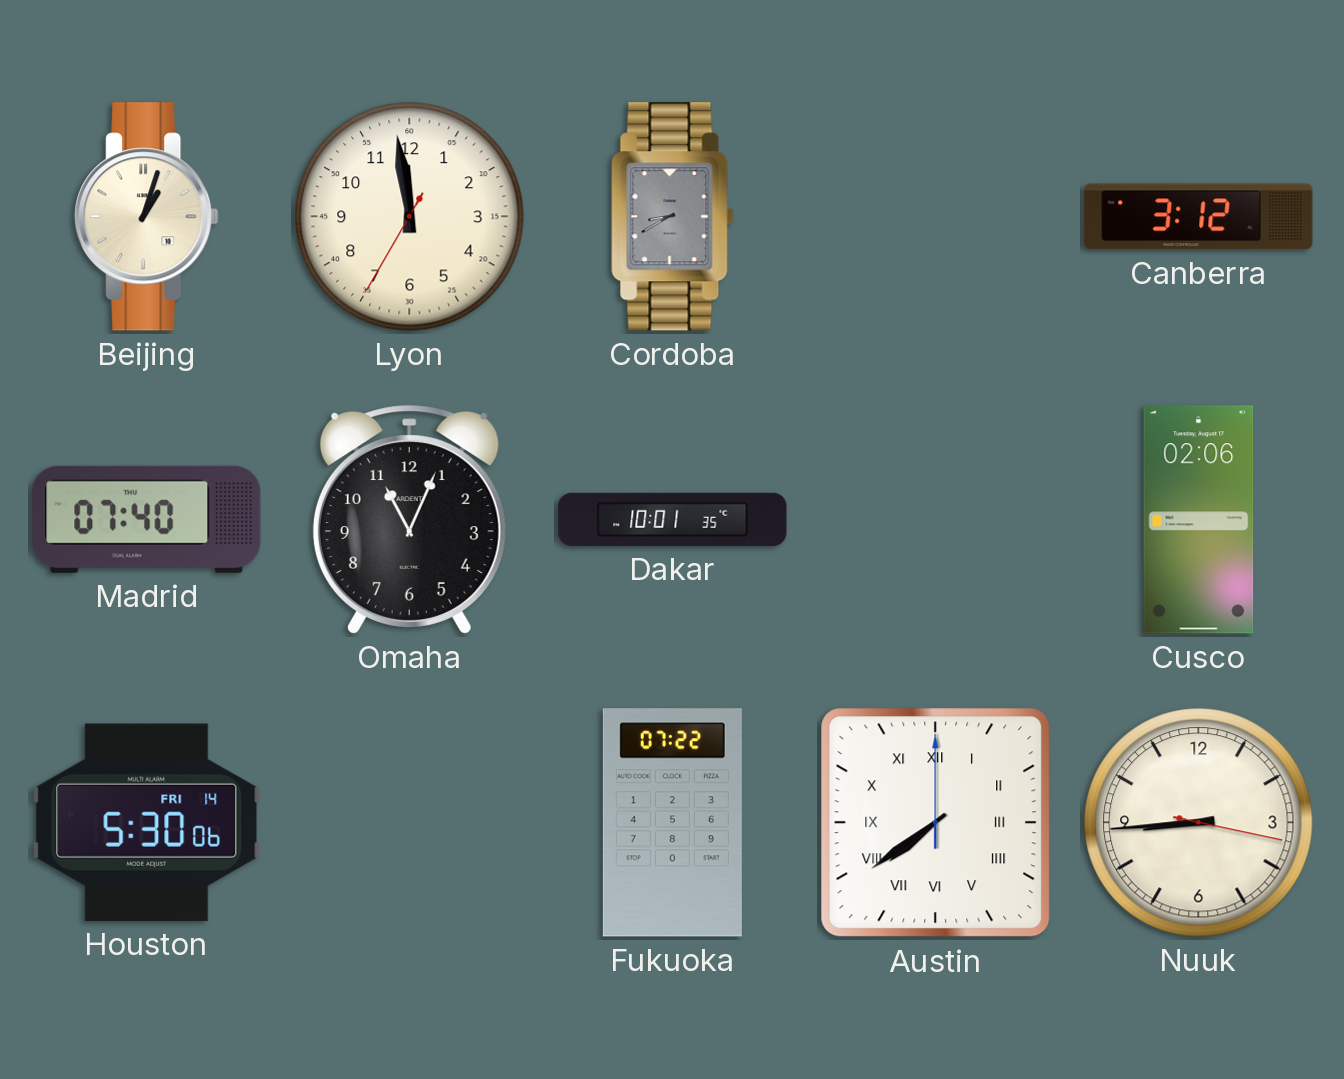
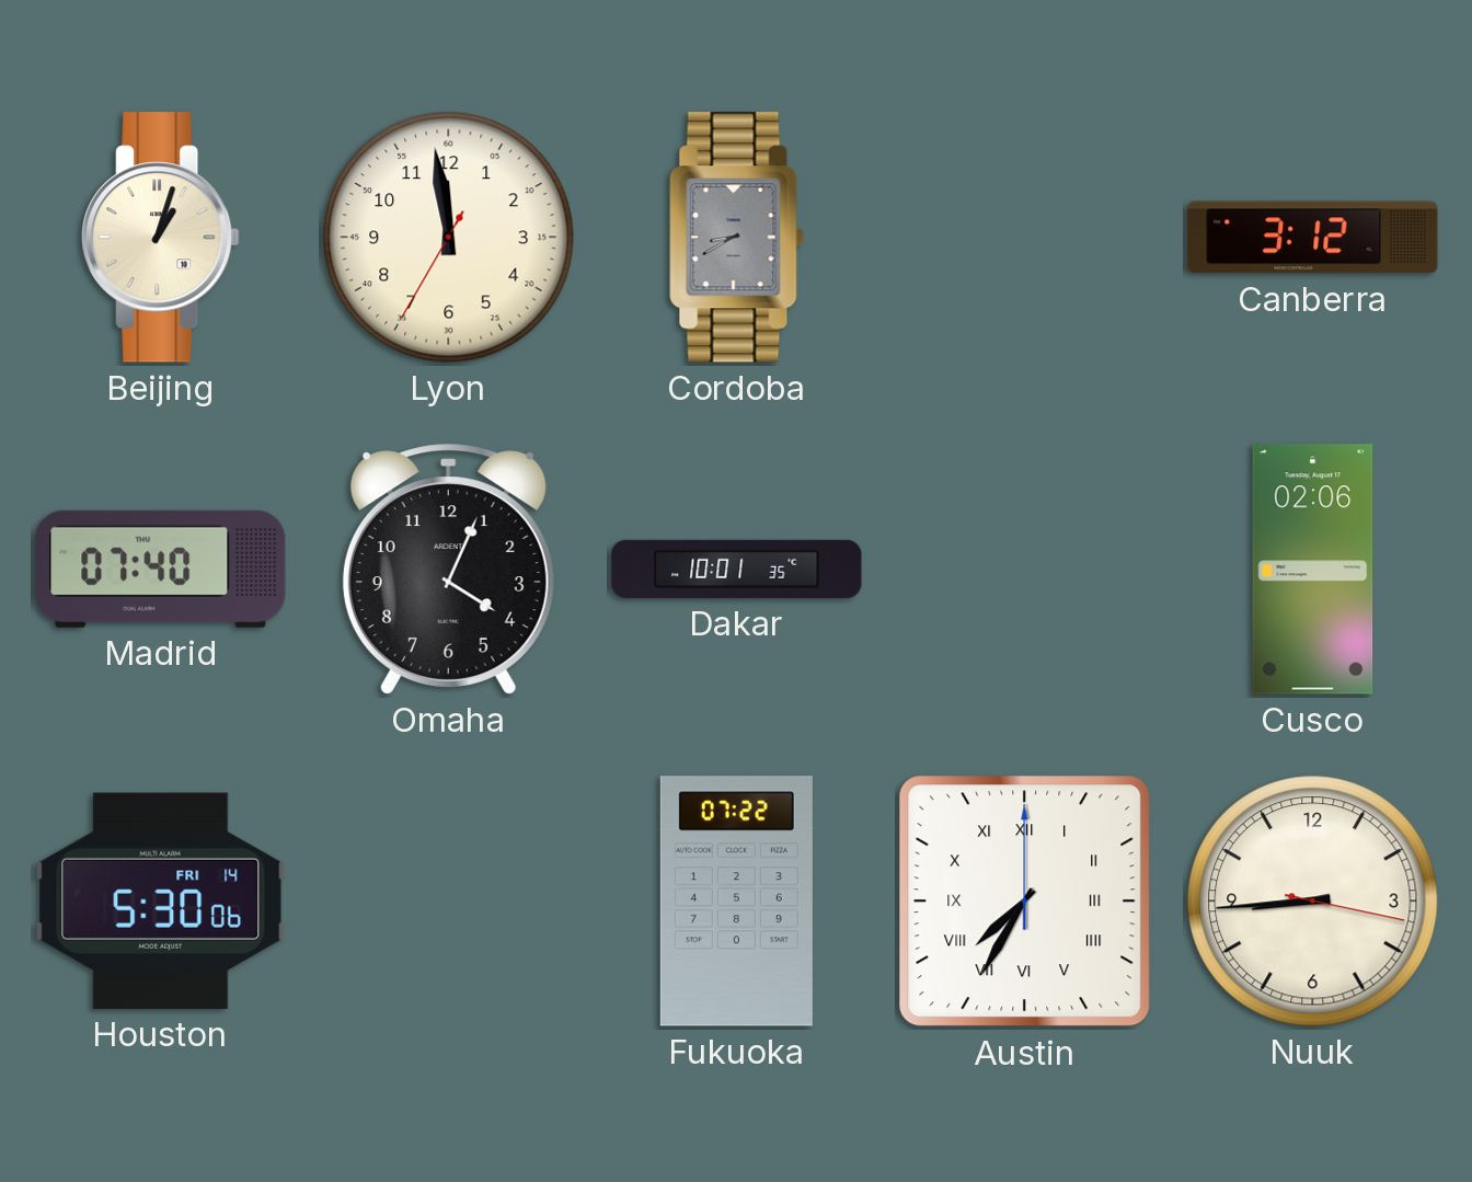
Omaha: 11:04 -> 4:04
Austin: 7:39 -> 7:35
